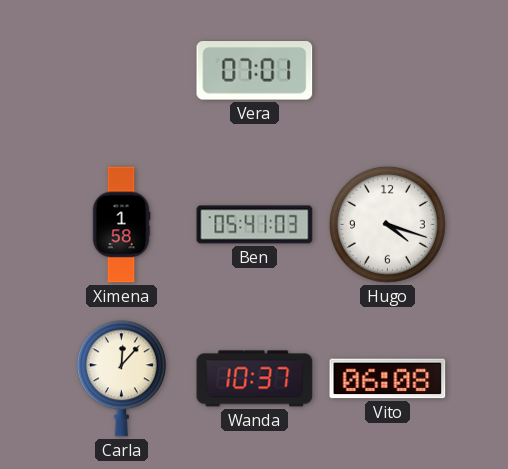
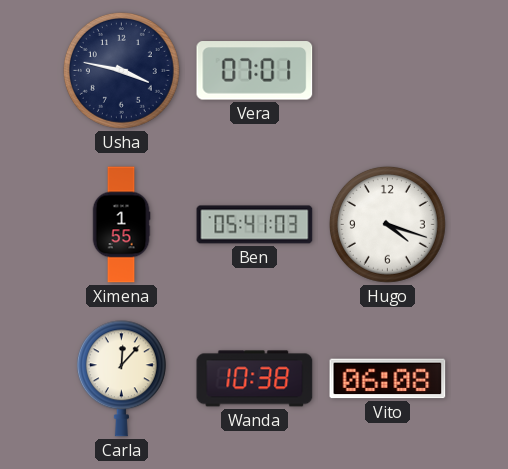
Usha: none -> 3:47
Ximena: 1:58 -> 1:55
Wanda: 10:37 -> 10:38
